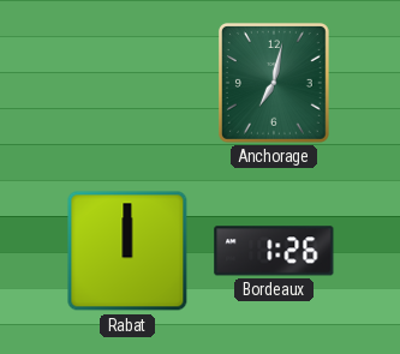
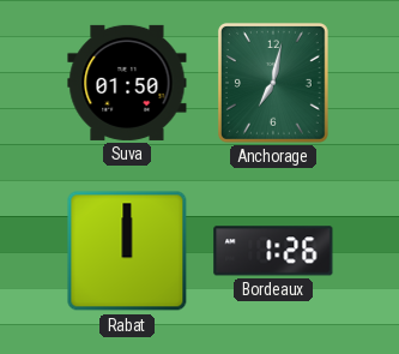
Suva: none -> 01:50
